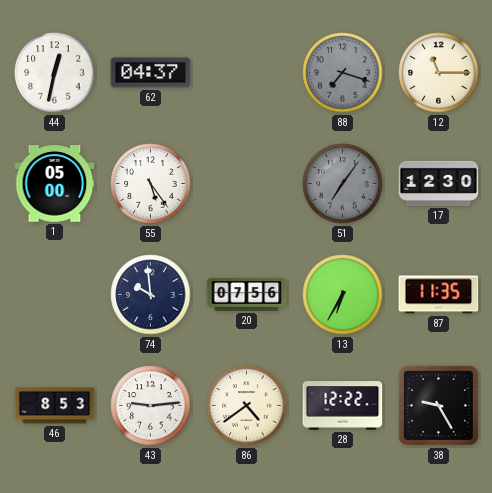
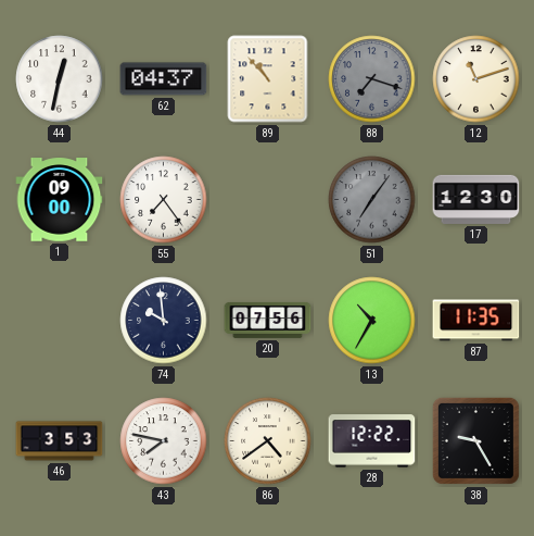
89: none -> 10:53
12: 11:15 -> 11:12
1: 05:00 -> 09:00
55: 5:24 -> 7:24
13: 6:35 -> 10:35
46: 8:53 -> 3:53
43: 9:14 -> 7:47
